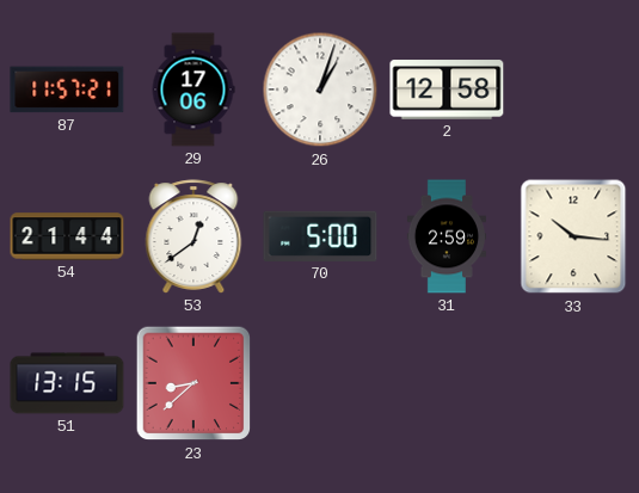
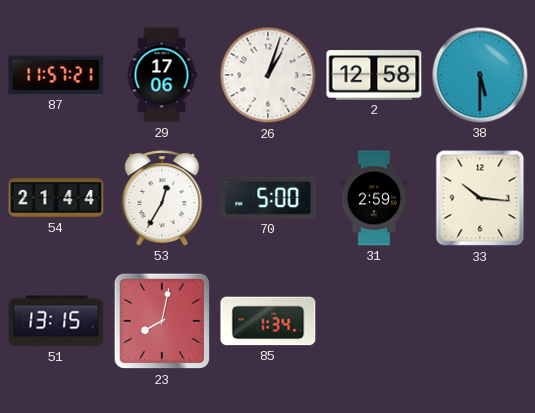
38: none -> 5:30
53: 12:39 -> 12:35
23: 8:38 -> 8:02
85: none -> 1:34
